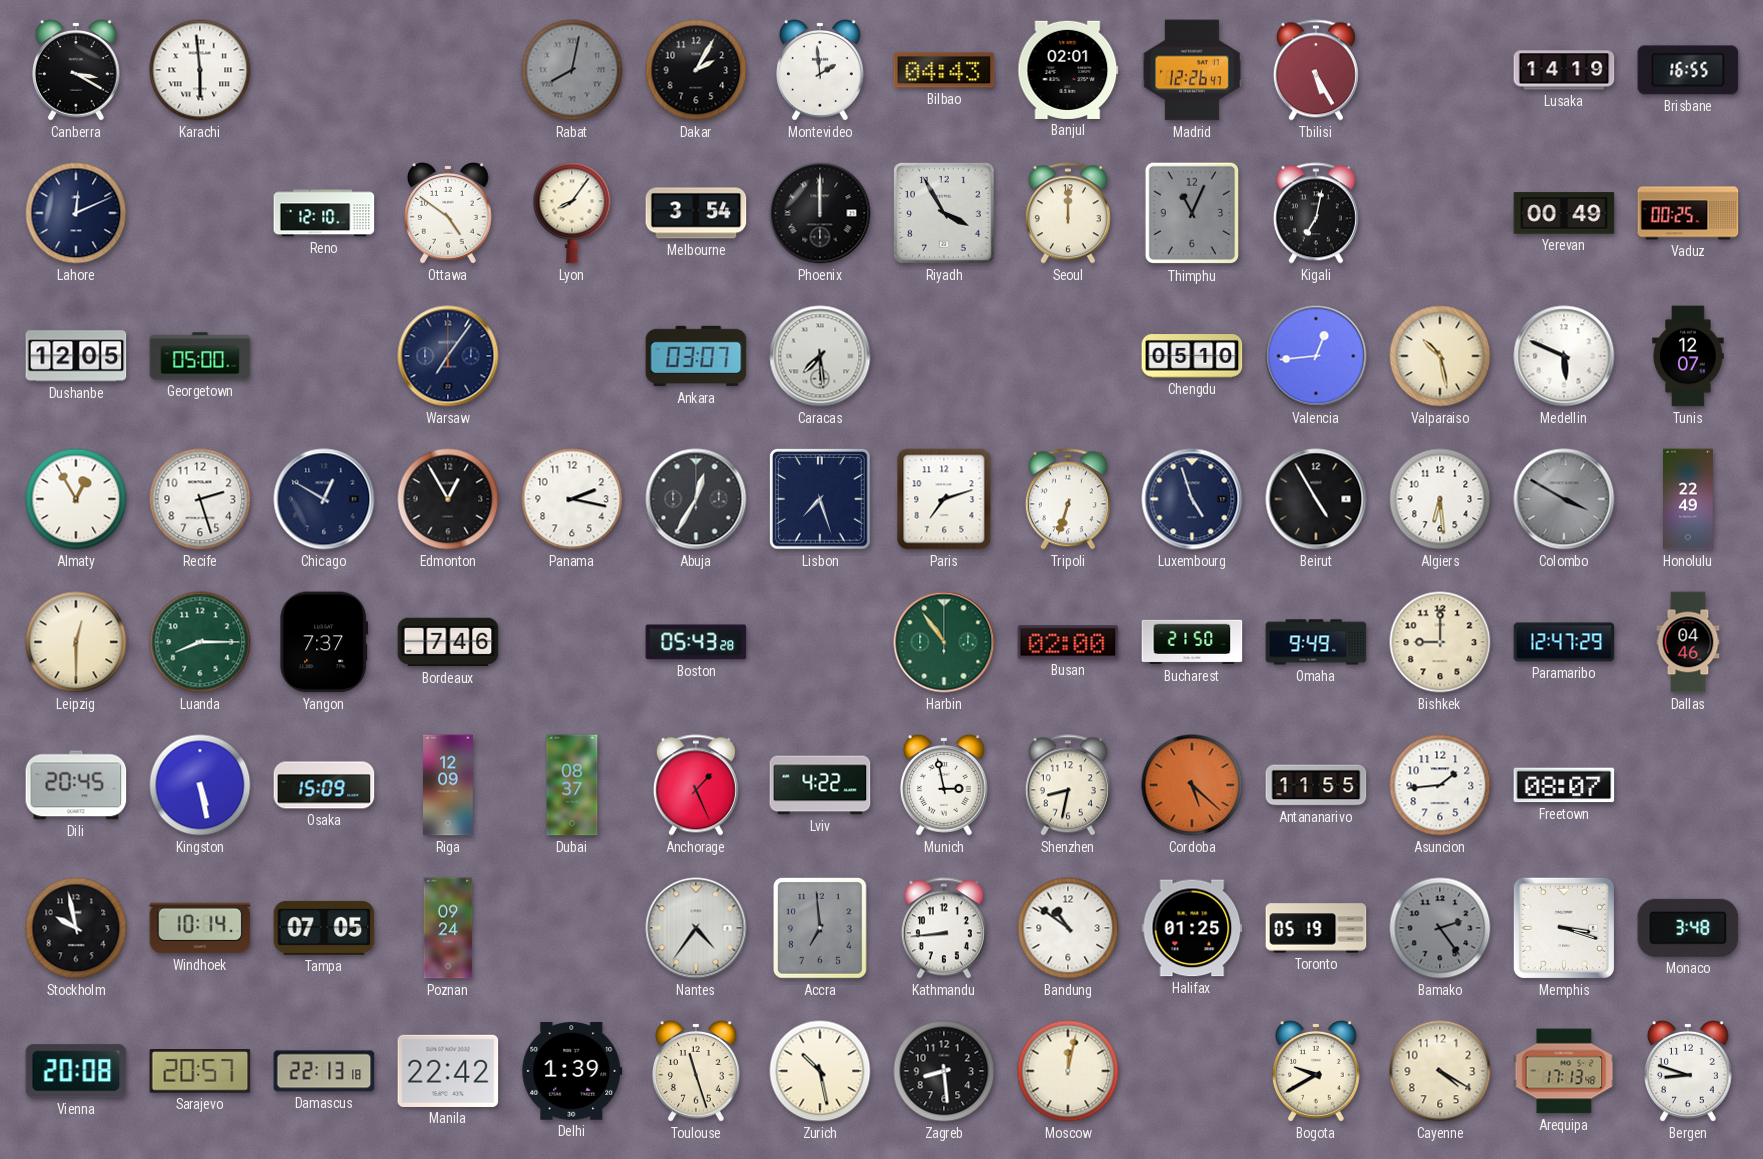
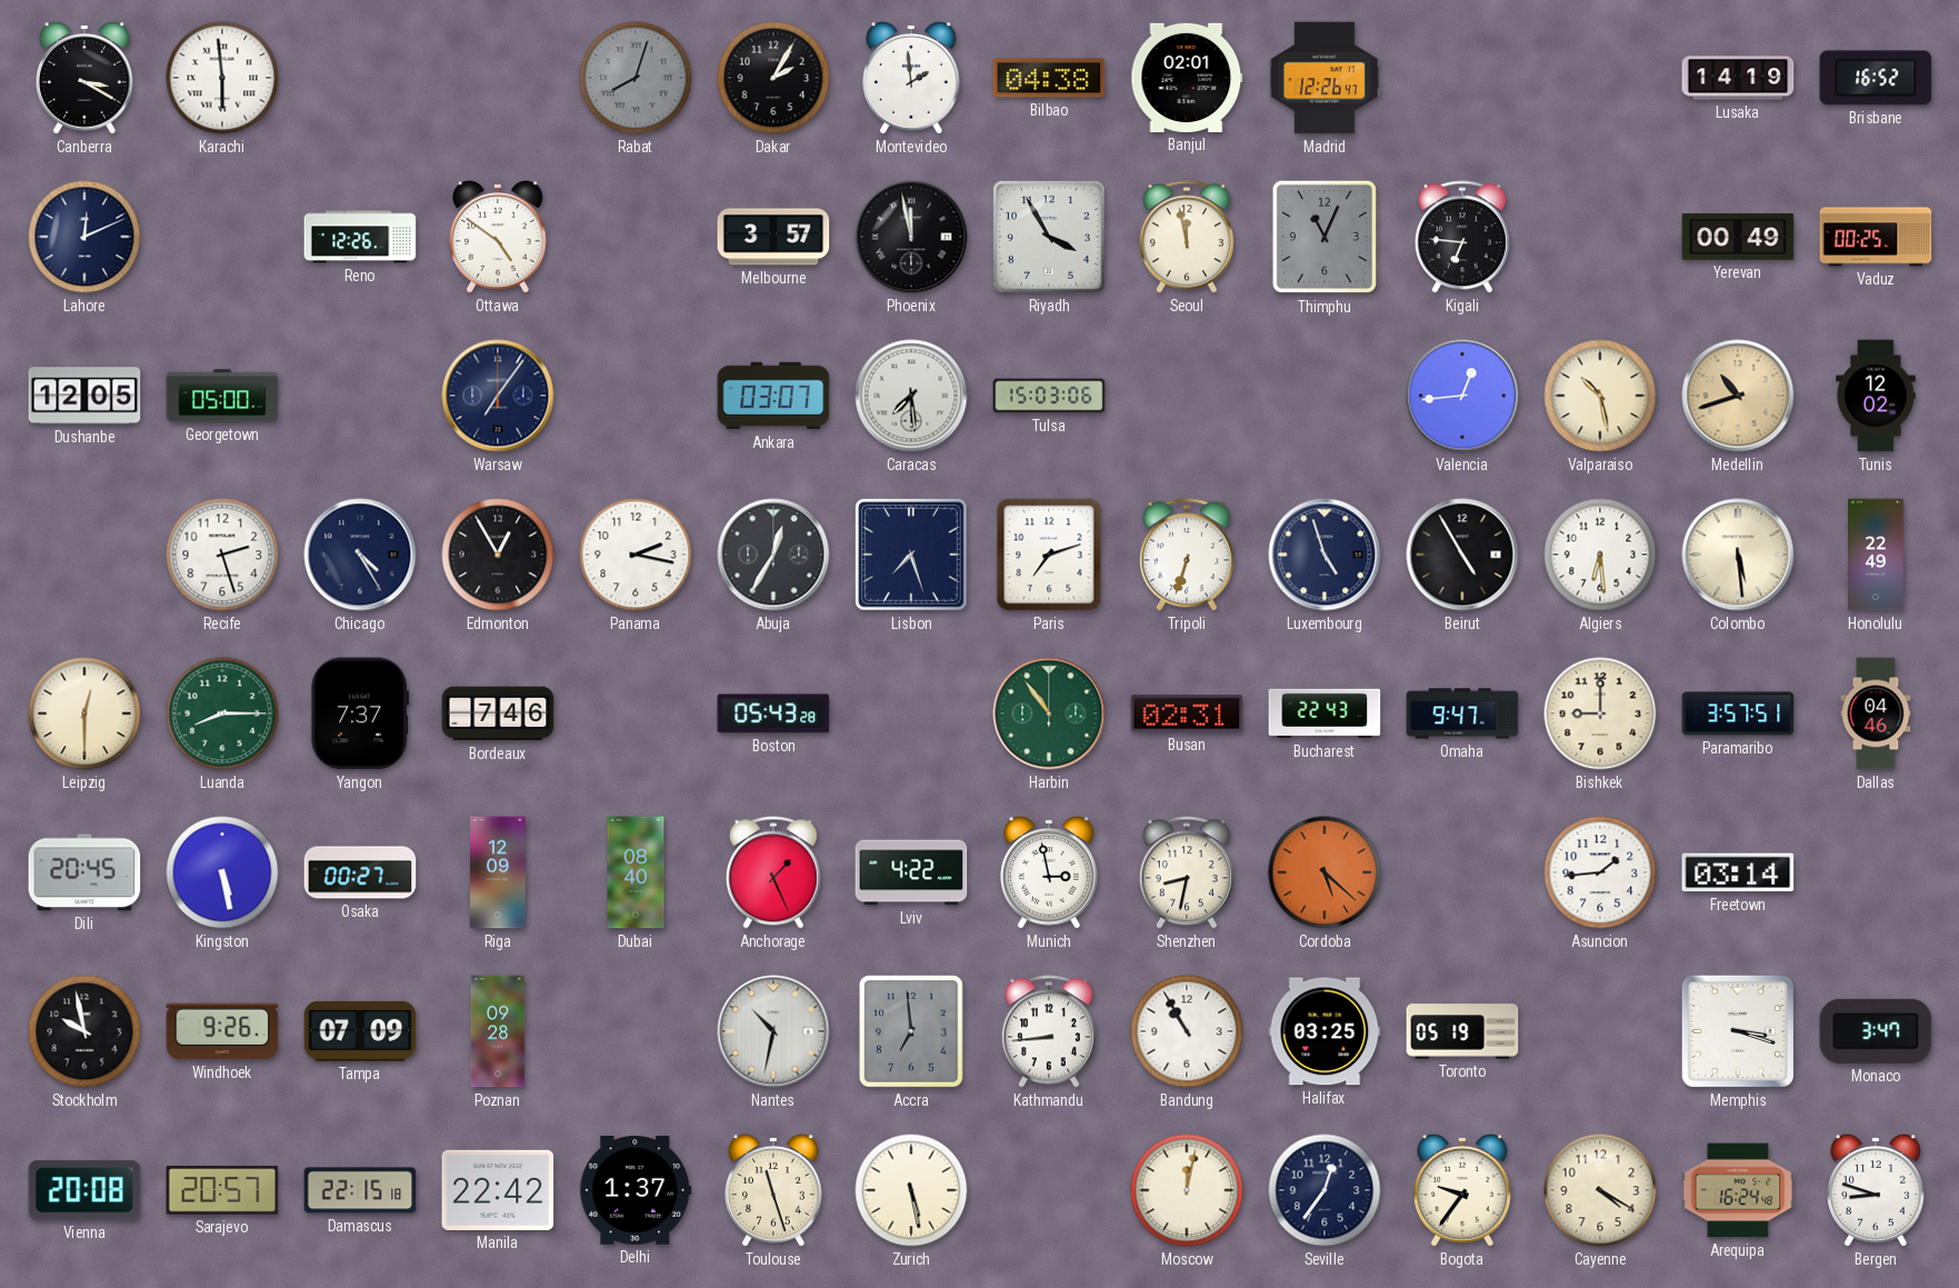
Rabat: 8:02 -> 8:03
Bilbao: 04:43 -> 04:38
Tbilisi: 5:25 -> none
Brisbane: 16:55 -> 16:52
Reno: 12:10 -> 12:26
Lyon: 8:06 -> none
Melbourne: 3:54 -> 3:57
Phoenix: 12:00 -> 11:58
Seoul: 12:00 -> 11:58
Kigali: 7:02 -> 6:46
Tulsa: none -> 15:03
Chengdu: 05:10 -> none
Medellin: 5:49 -> 10:42
Medellin dial: white -> champagne
Tunis: 12:07 -> 12:02
Almaty: 12:55 -> none
Chicago: 12:50 -> 4:25
Colombo: 3:50 -> 5:29
Colombo dial: grey -> cream
Busan: 02:00 -> 02:31
Bucharest: 21:50 -> 22:43
Omaha: 9:49 -> 9:47
Paramaribo: 12:47 -> 3:57
Osaka: 15:09 -> 00:27
Dubai: 08:37 -> 08:40
Antananarivo: 11:55 -> none
Freetown: 08:07 -> 03:14
Windhoek: 10:14 -> 9:26
Tampa: 07:05 -> 07:09
Poznan: 09:24 -> 09:28
Nantes: 4:36 -> 10:32
Bandung: 10:51 -> 10:55
Halifax: 01:25 -> 03:25
Bamako: 2:24 -> none
Monaco: 3:48 -> 3:47
Damascus: 22:13 -> 22:15
Delhi: 1:39 -> 1:37
Zurich: 10:28 -> 5:28
Zagreb: 8:29 -> none
Seville: none -> 12:36
Bogota: 9:40 -> 9:36
Arequipa: 17:13 -> 16:24
